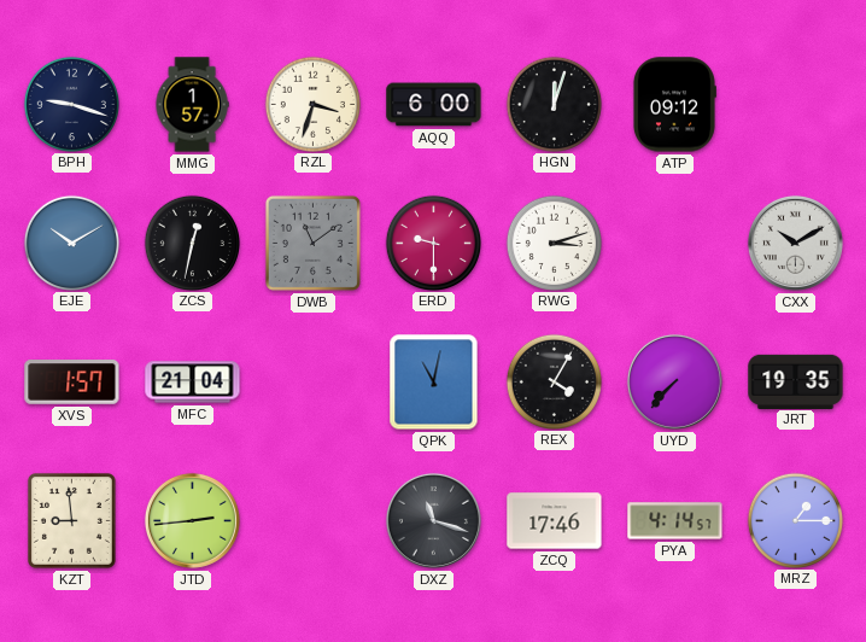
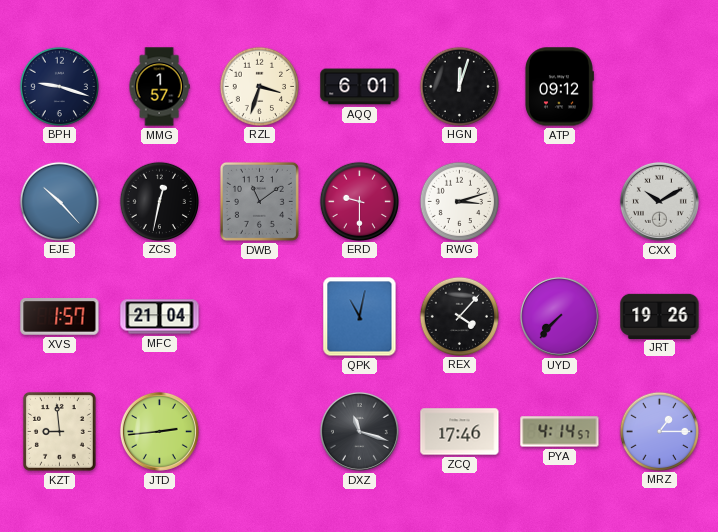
AQQ: 6:00 -> 6:01
EJE: 10:10 -> 10:23
REX: 4:05 -> 4:07
JRT: 19:35 -> 19:26
